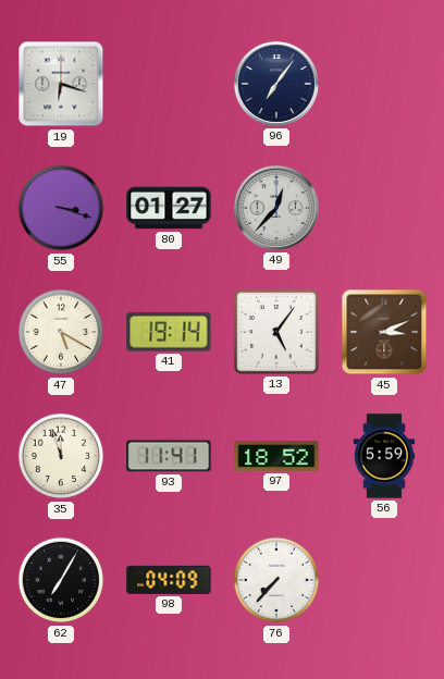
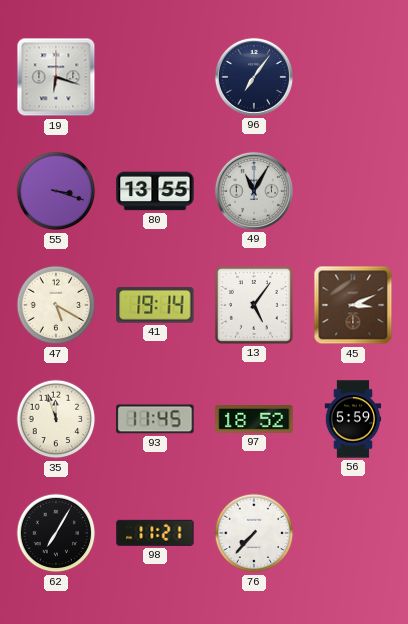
80: 01:27 -> 13:55
49: 12:37 -> 11:05
93: 11:41 -> 11:45
98: 04:09 -> 11:21
